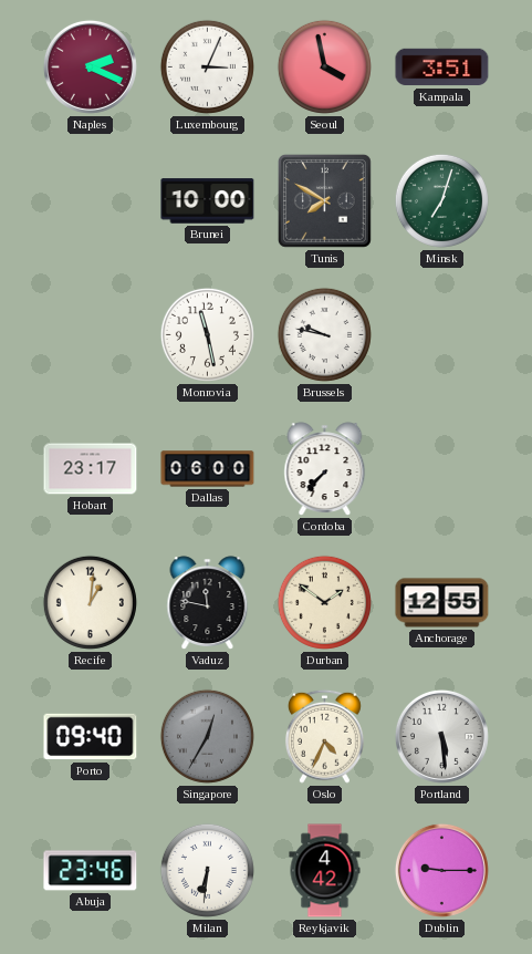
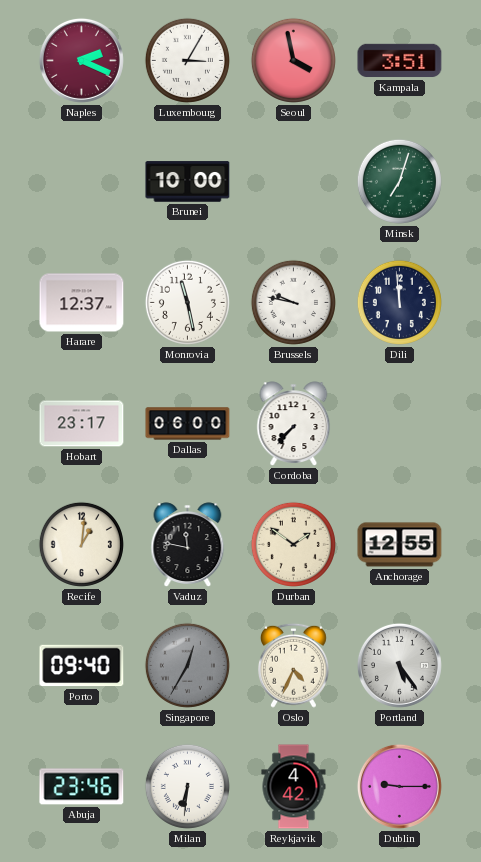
Luxembourg: 3:04 -> 3:05
Tunis: 7:50 -> none
Harare: none -> 12:37
Dili: none -> 11:59
Portland: 5:29 -> 5:24
